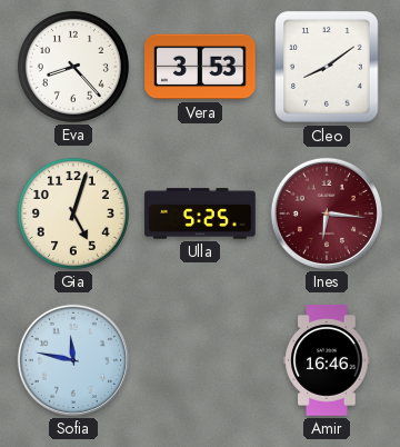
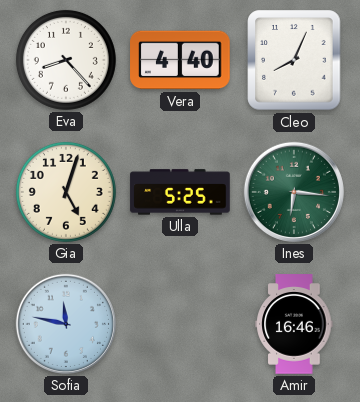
Vera: 3:53 -> 4:40
Cleo: 8:09 -> 8:04
Ines dial: burgundy -> green
